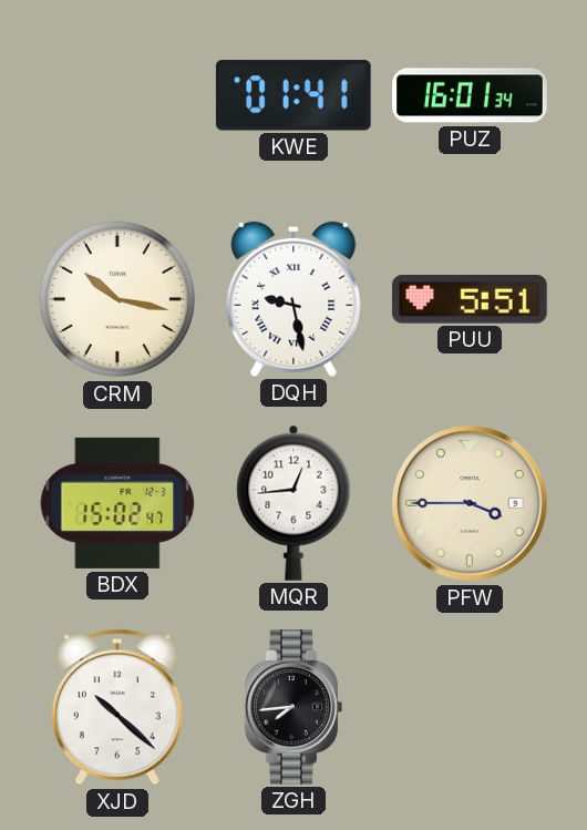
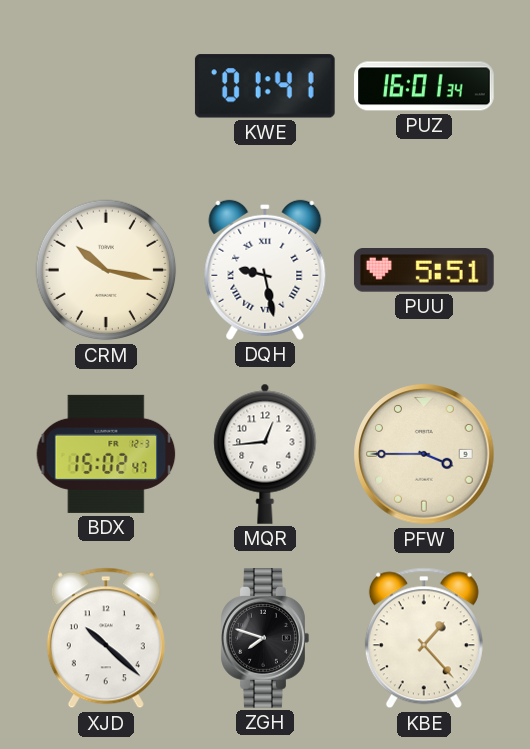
ZGH: 7:44 -> 7:48
KBE: none -> 1:23
